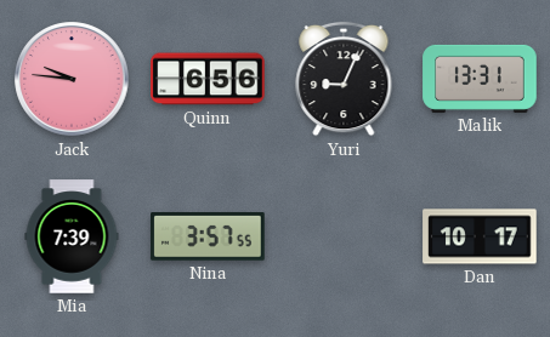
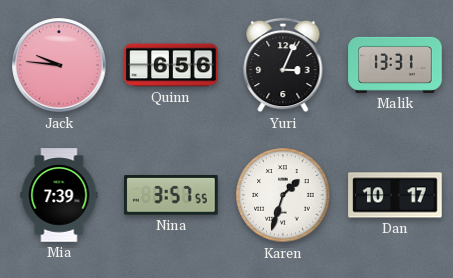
Yuri: 9:04 -> 3:04
Karen: none -> 1:33
